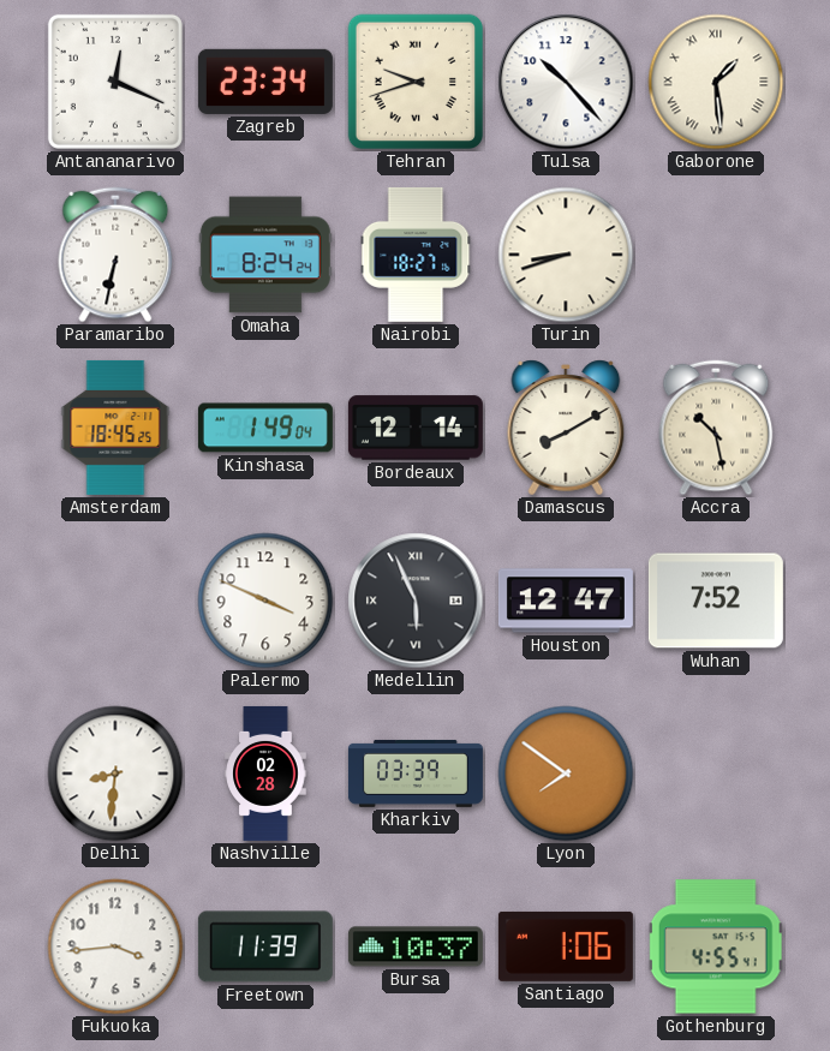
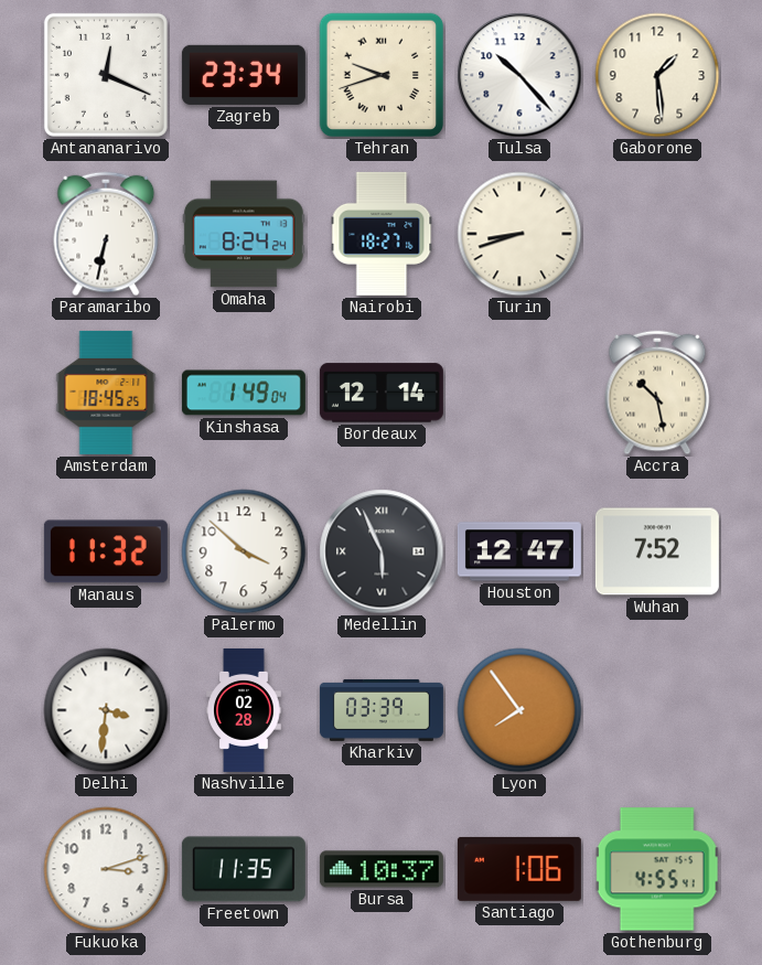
Gaborone numerals: Roman -> Arabic
Damascus: 8:10 -> none
Manaus: none -> 11:32
Palermo: 3:49 -> 3:52
Delhi: 8:31 -> 3:31
Lyon: 7:51 -> 7:54
Fukuoka: 3:44 -> 3:12
Freetown: 11:39 -> 11:35
